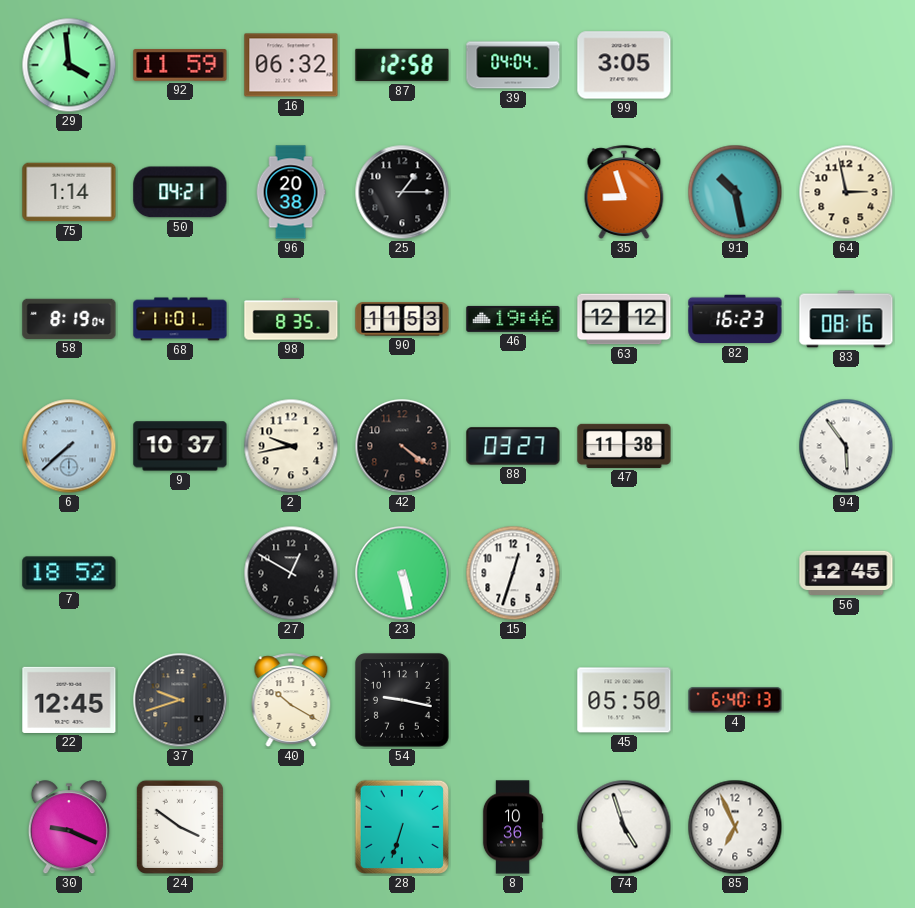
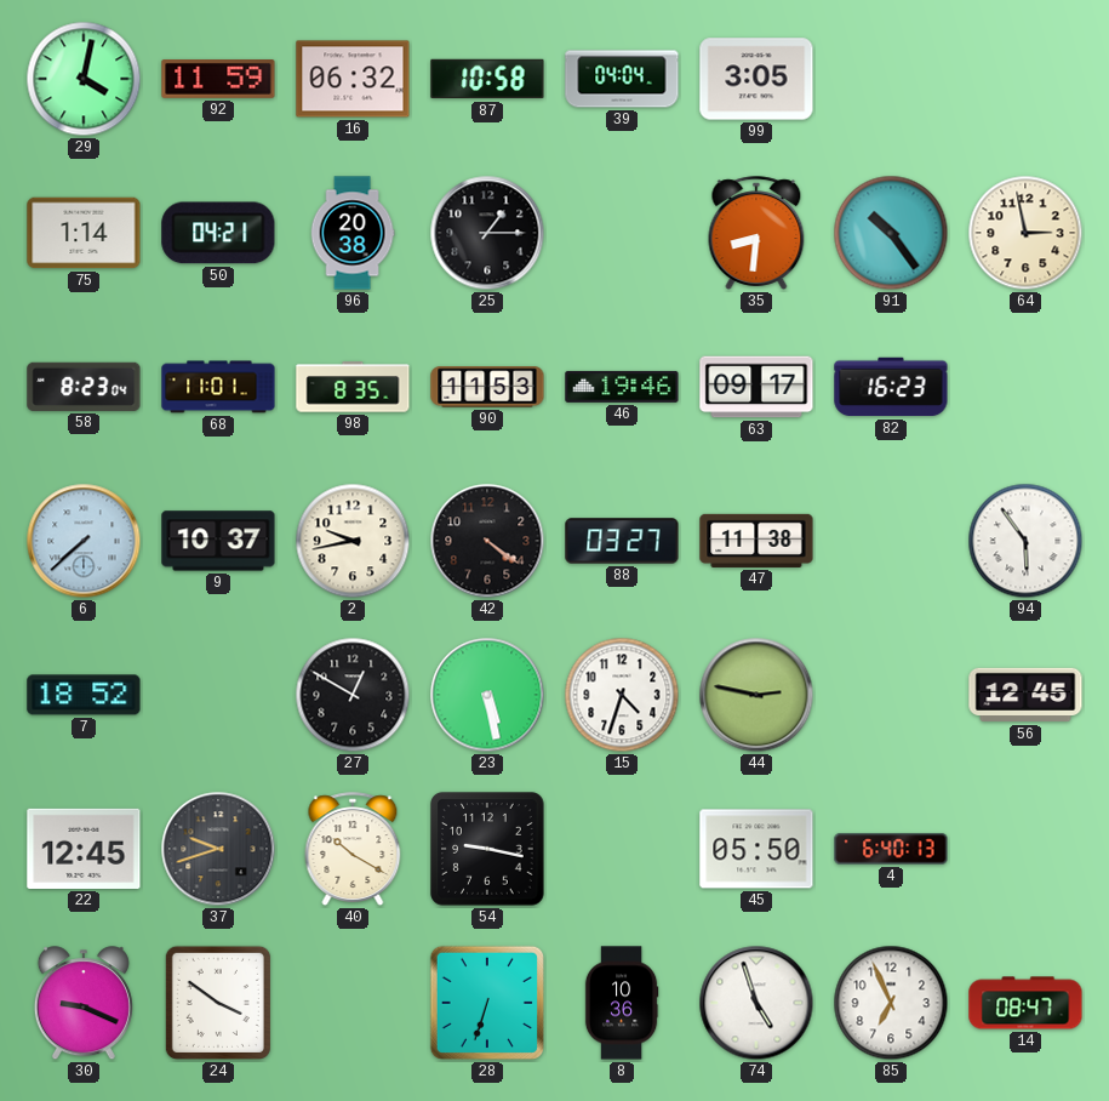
29: 3:59 -> 4:02
87: 12:58 -> 10:58
35: 8:57 -> 8:31
91: 10:28 -> 10:24
58: 8:19 -> 8:23
63: 12:12 -> 09:17
83: 08:16 -> none
15: 12:33 -> 4:33
44: none -> 2:47
14: none -> 08:47
